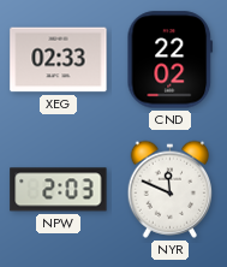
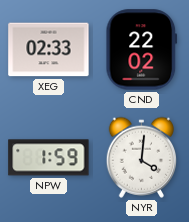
NPW: 2:03 -> 1:59
NYR: 11:49 -> 4:01
